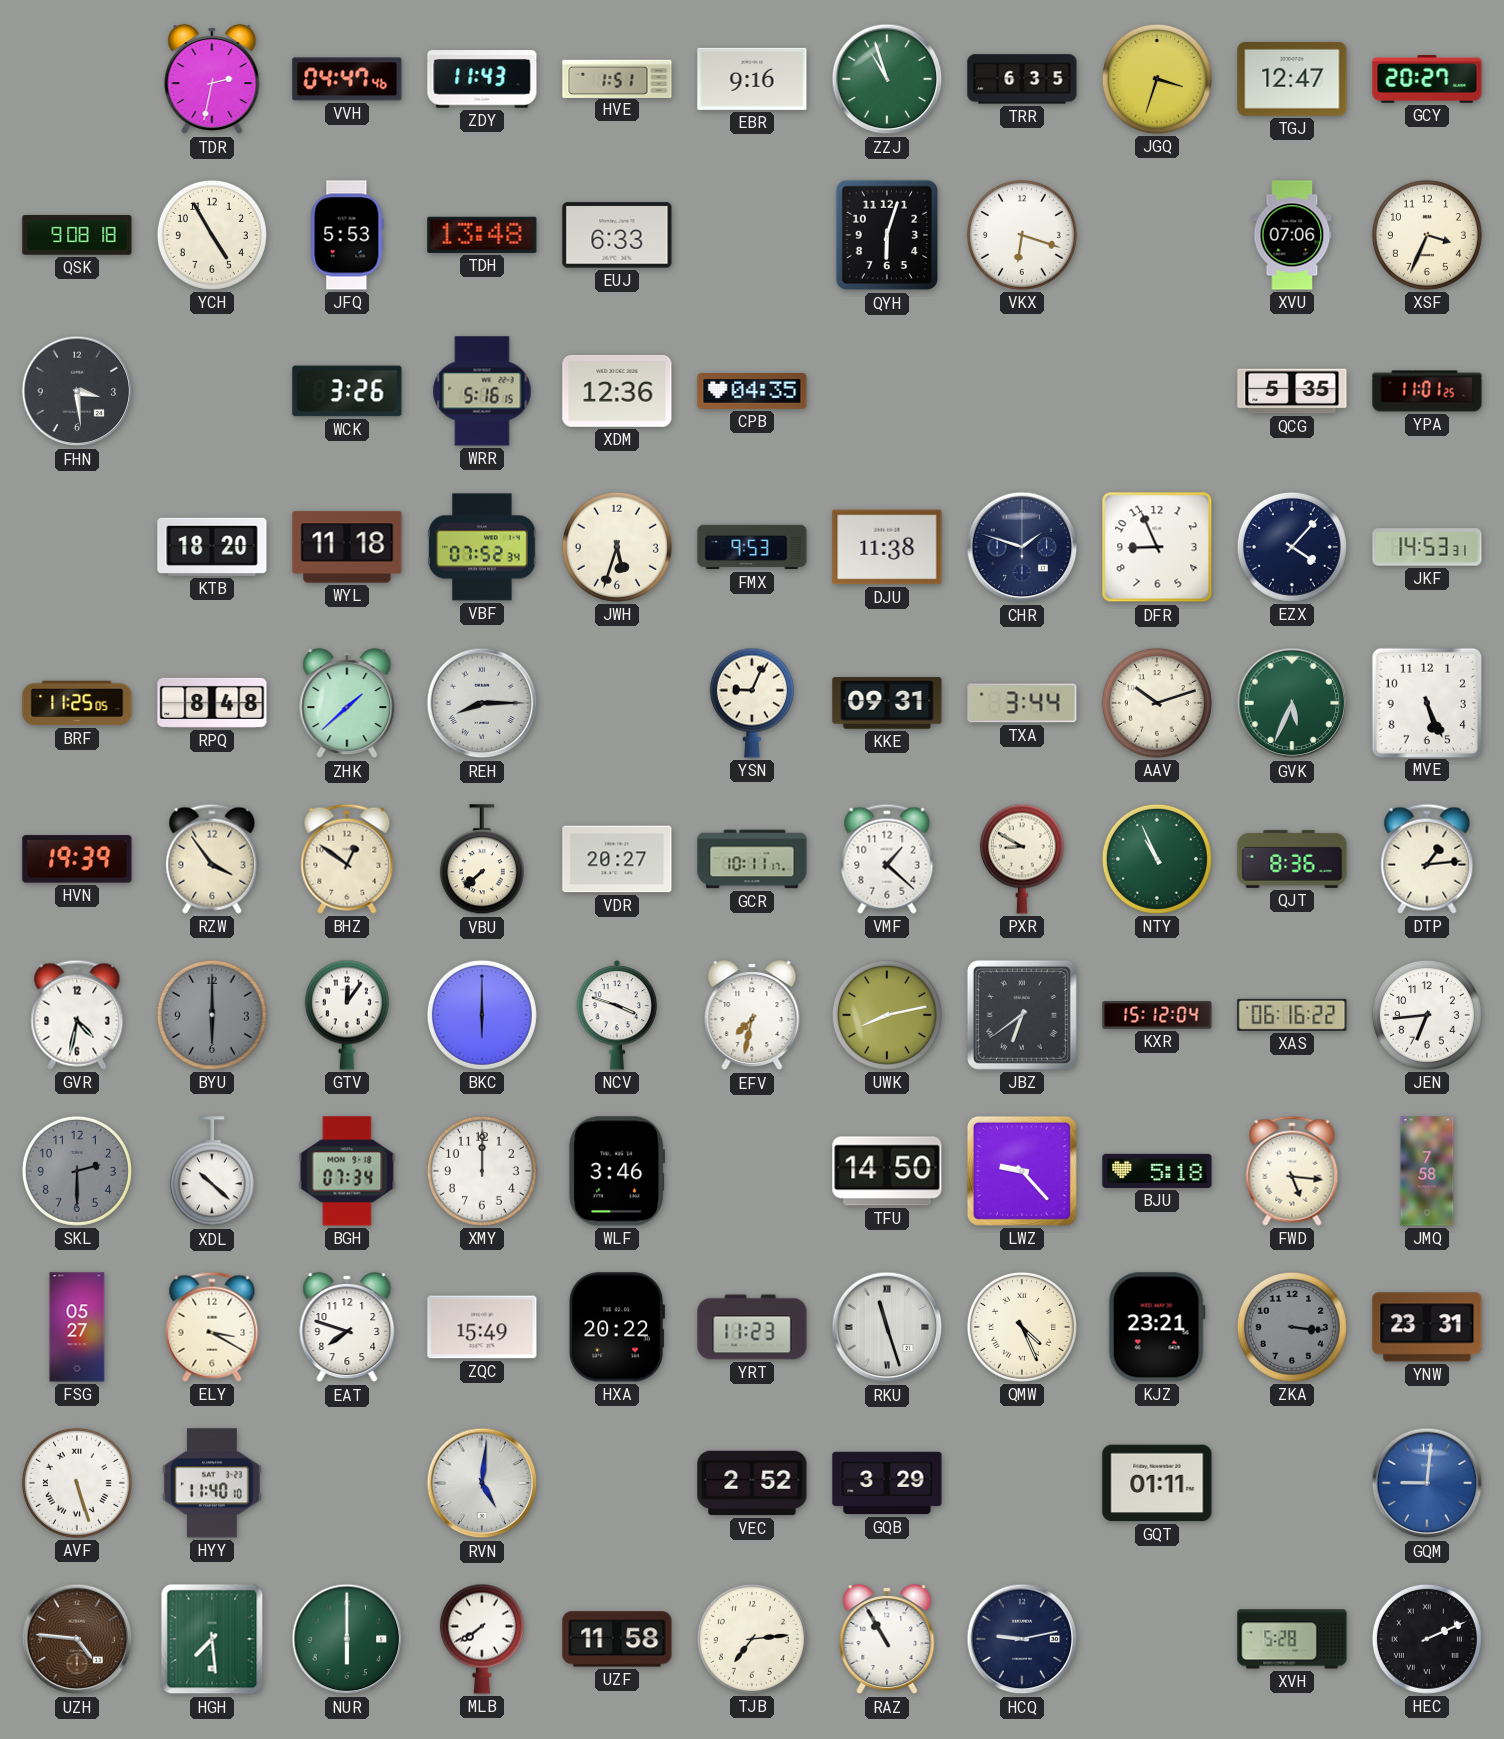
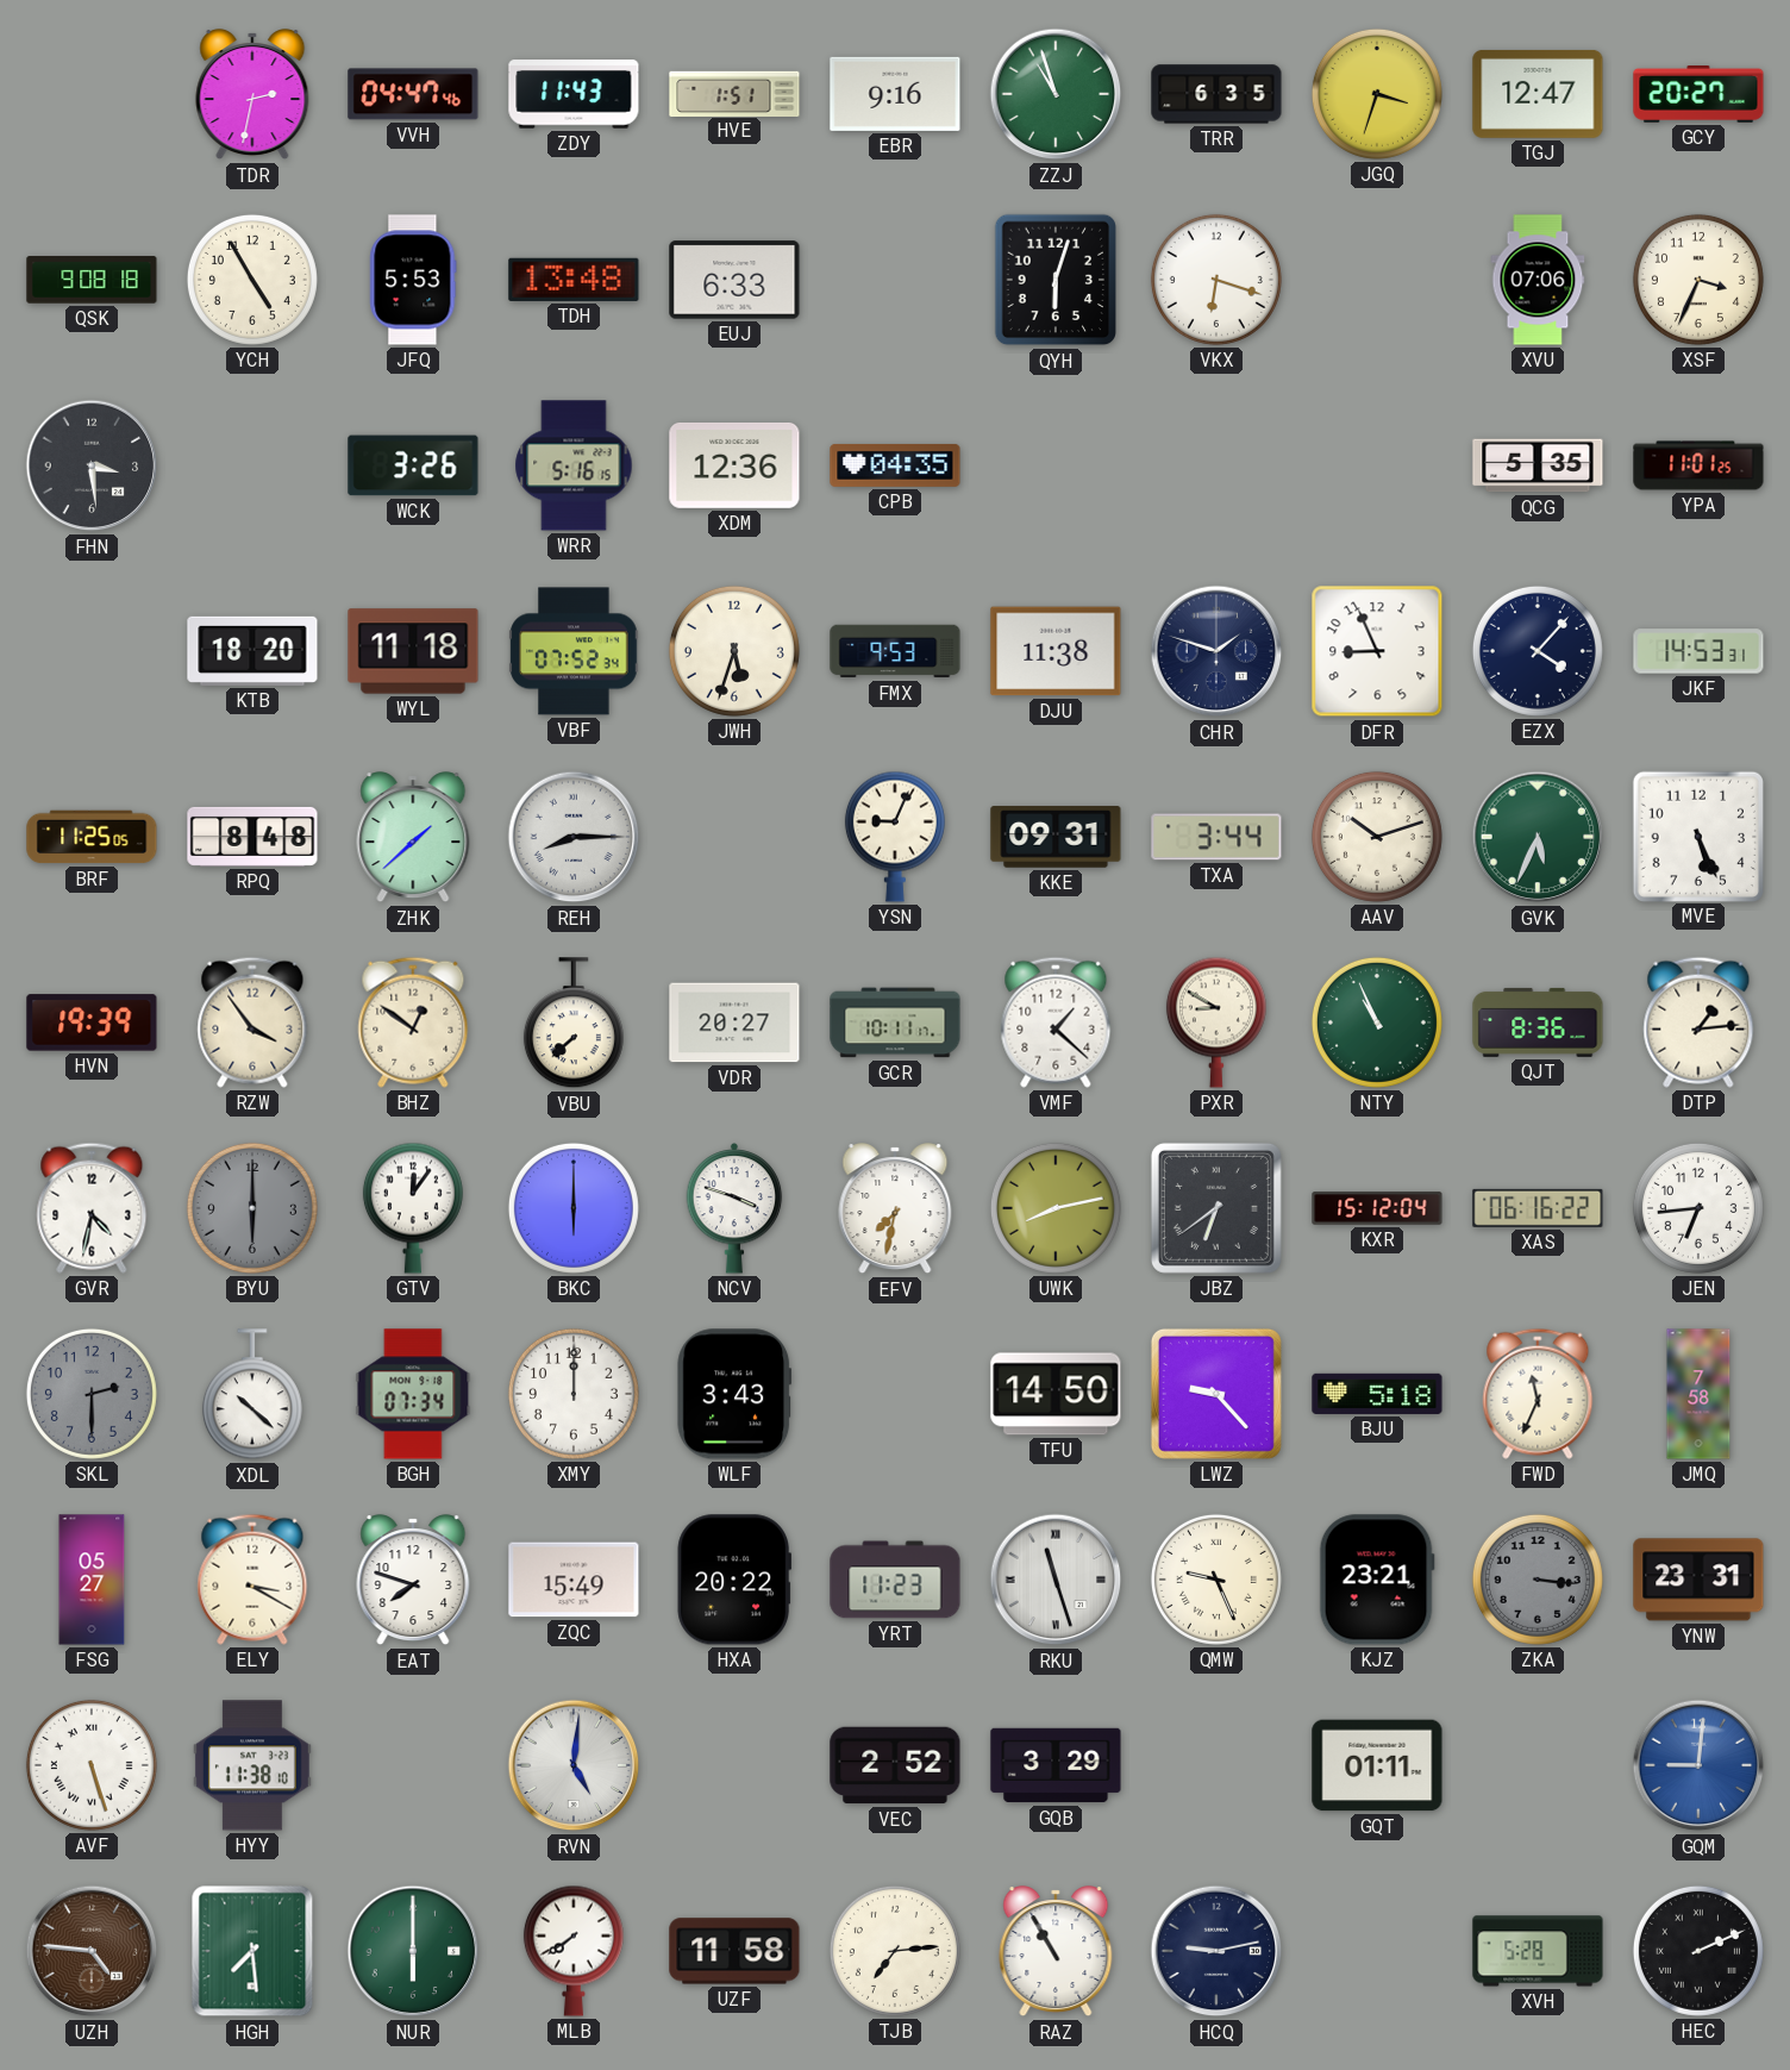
WLF: 3:46 -> 3:43
FWD: 5:16 -> 11:34
QMW: 4:26 -> 9:26
HYY: 11:40 -> 11:38
